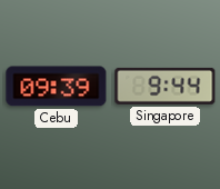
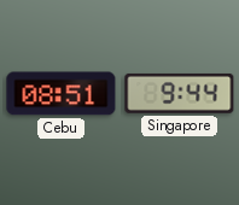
Cebu: 09:39 -> 08:51
